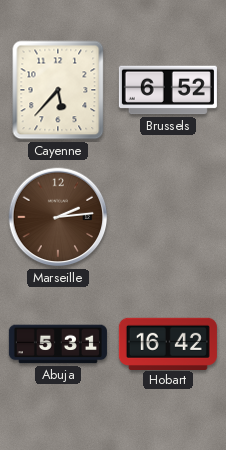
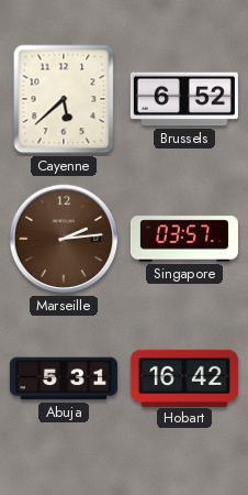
Cayenne: 5:37 -> 5:38
Singapore: none -> 03:57
